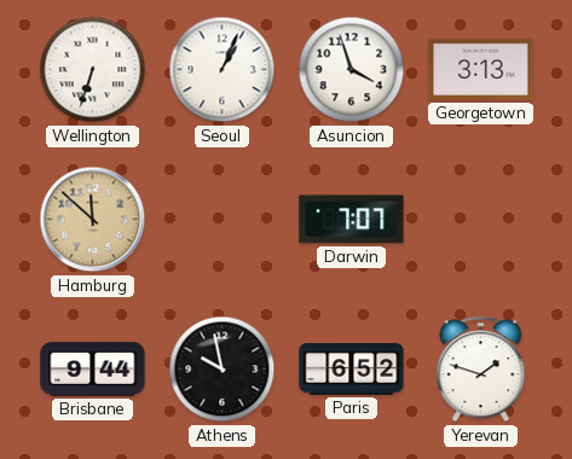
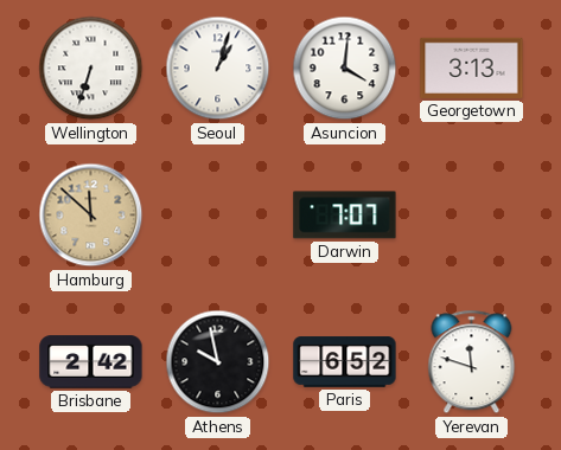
Seoul: 1:04 -> 1:03
Asuncion: 3:57 -> 4:01
Brisbane: 9:44 -> 2:42
Yerevan: 1:48 -> 11:48
